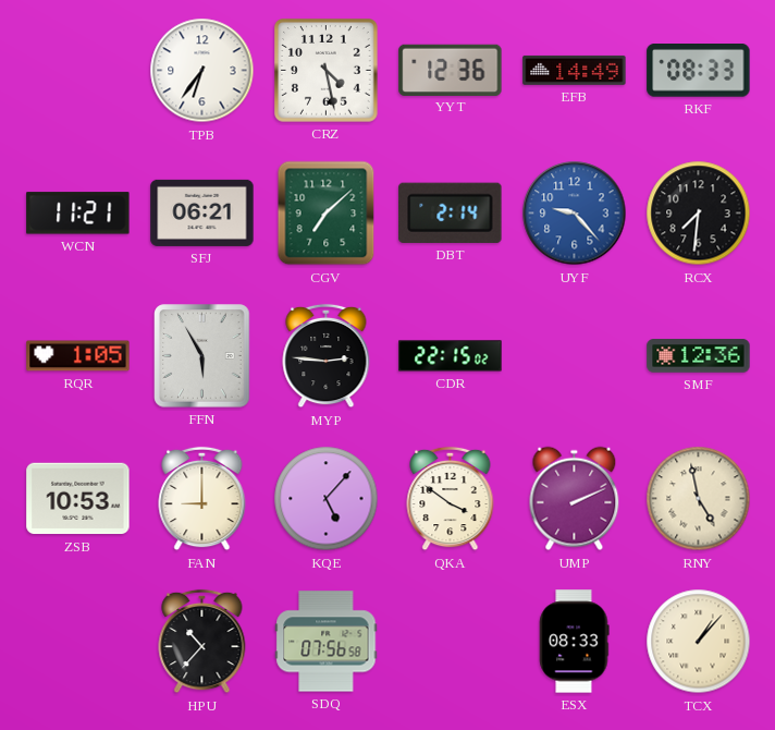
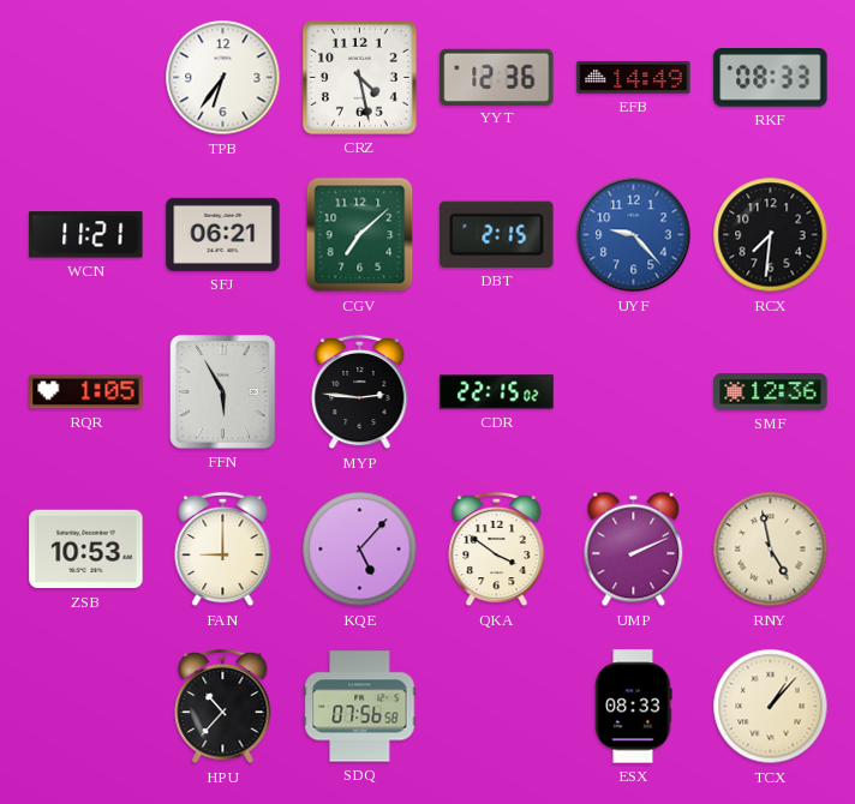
DBT: 2:14 -> 2:15
